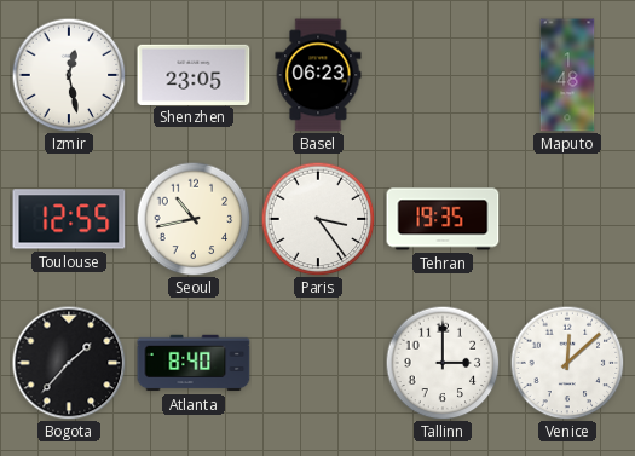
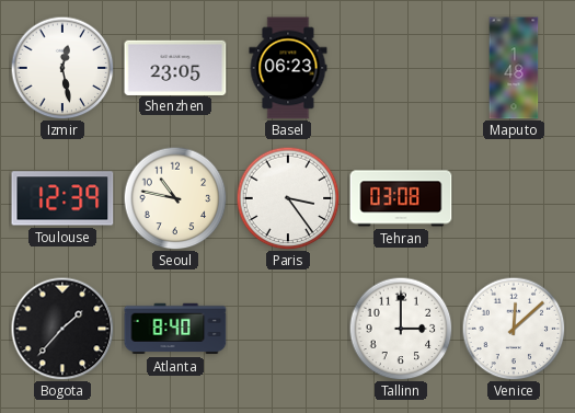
Toulouse: 12:55 -> 12:39
Seoul: 10:43 -> 10:47
Tehran: 19:35 -> 03:08
